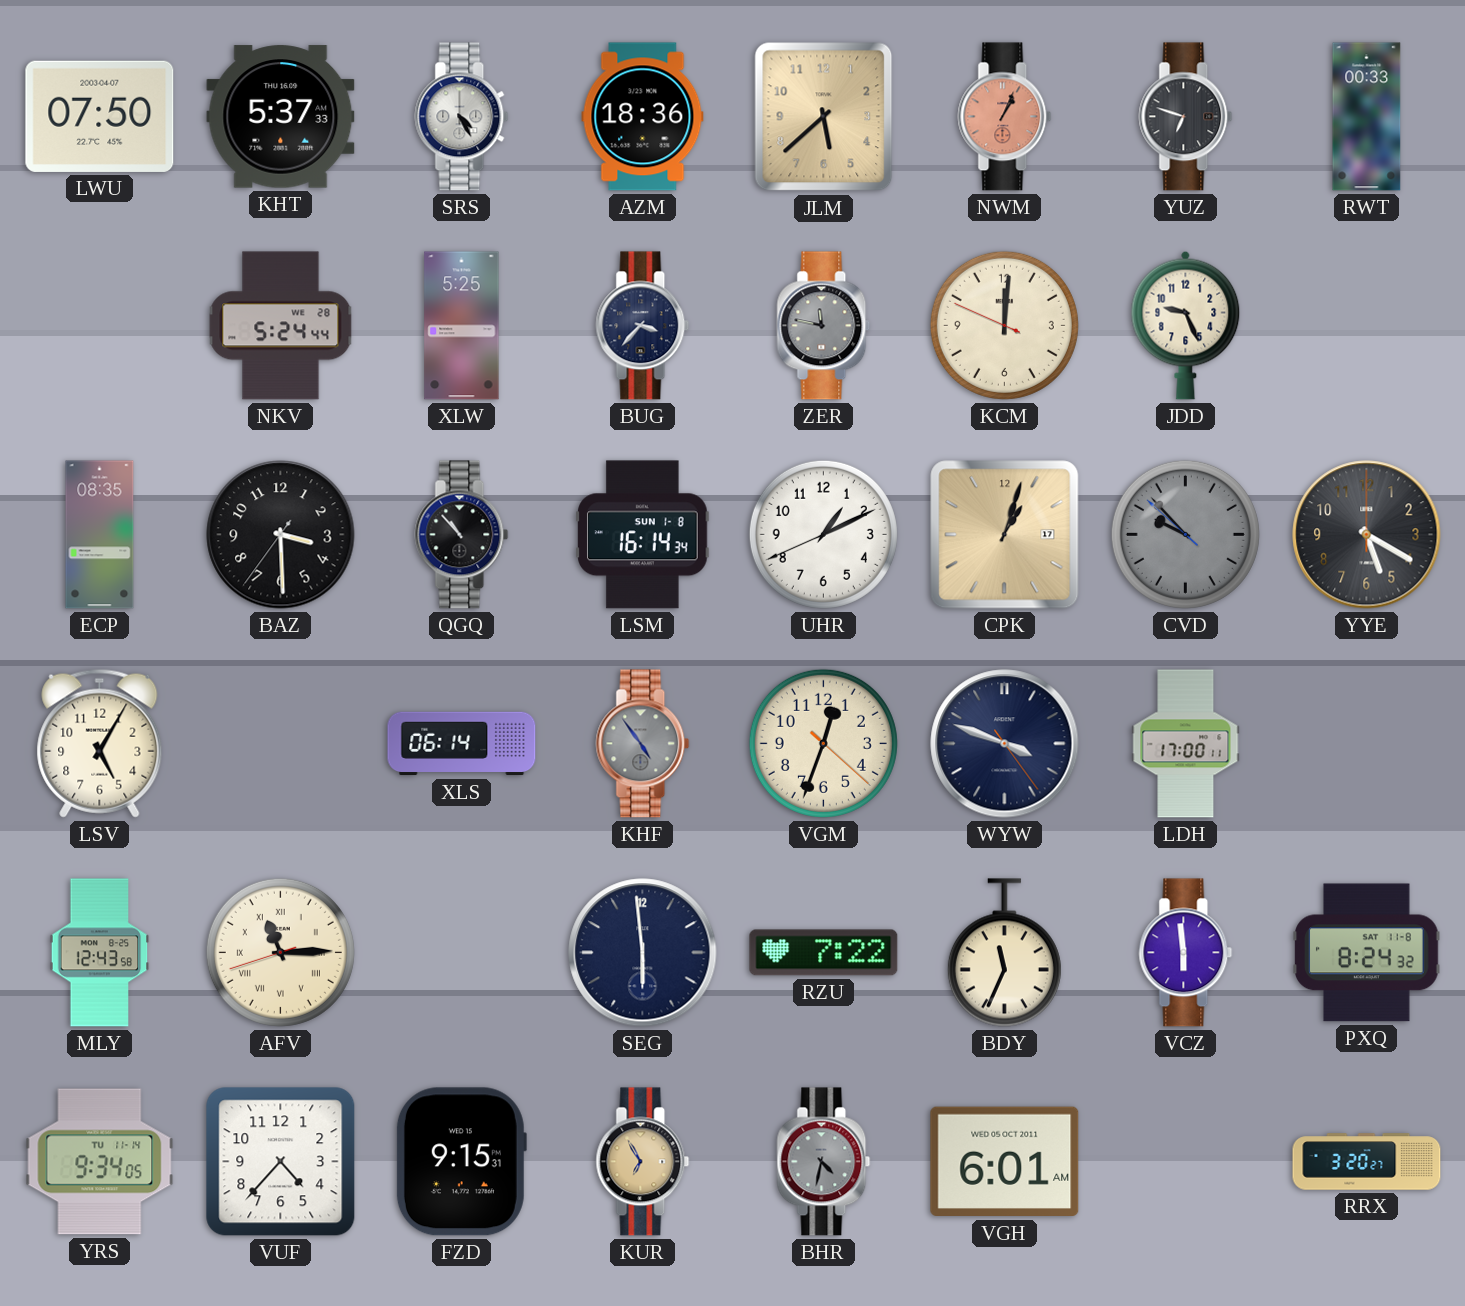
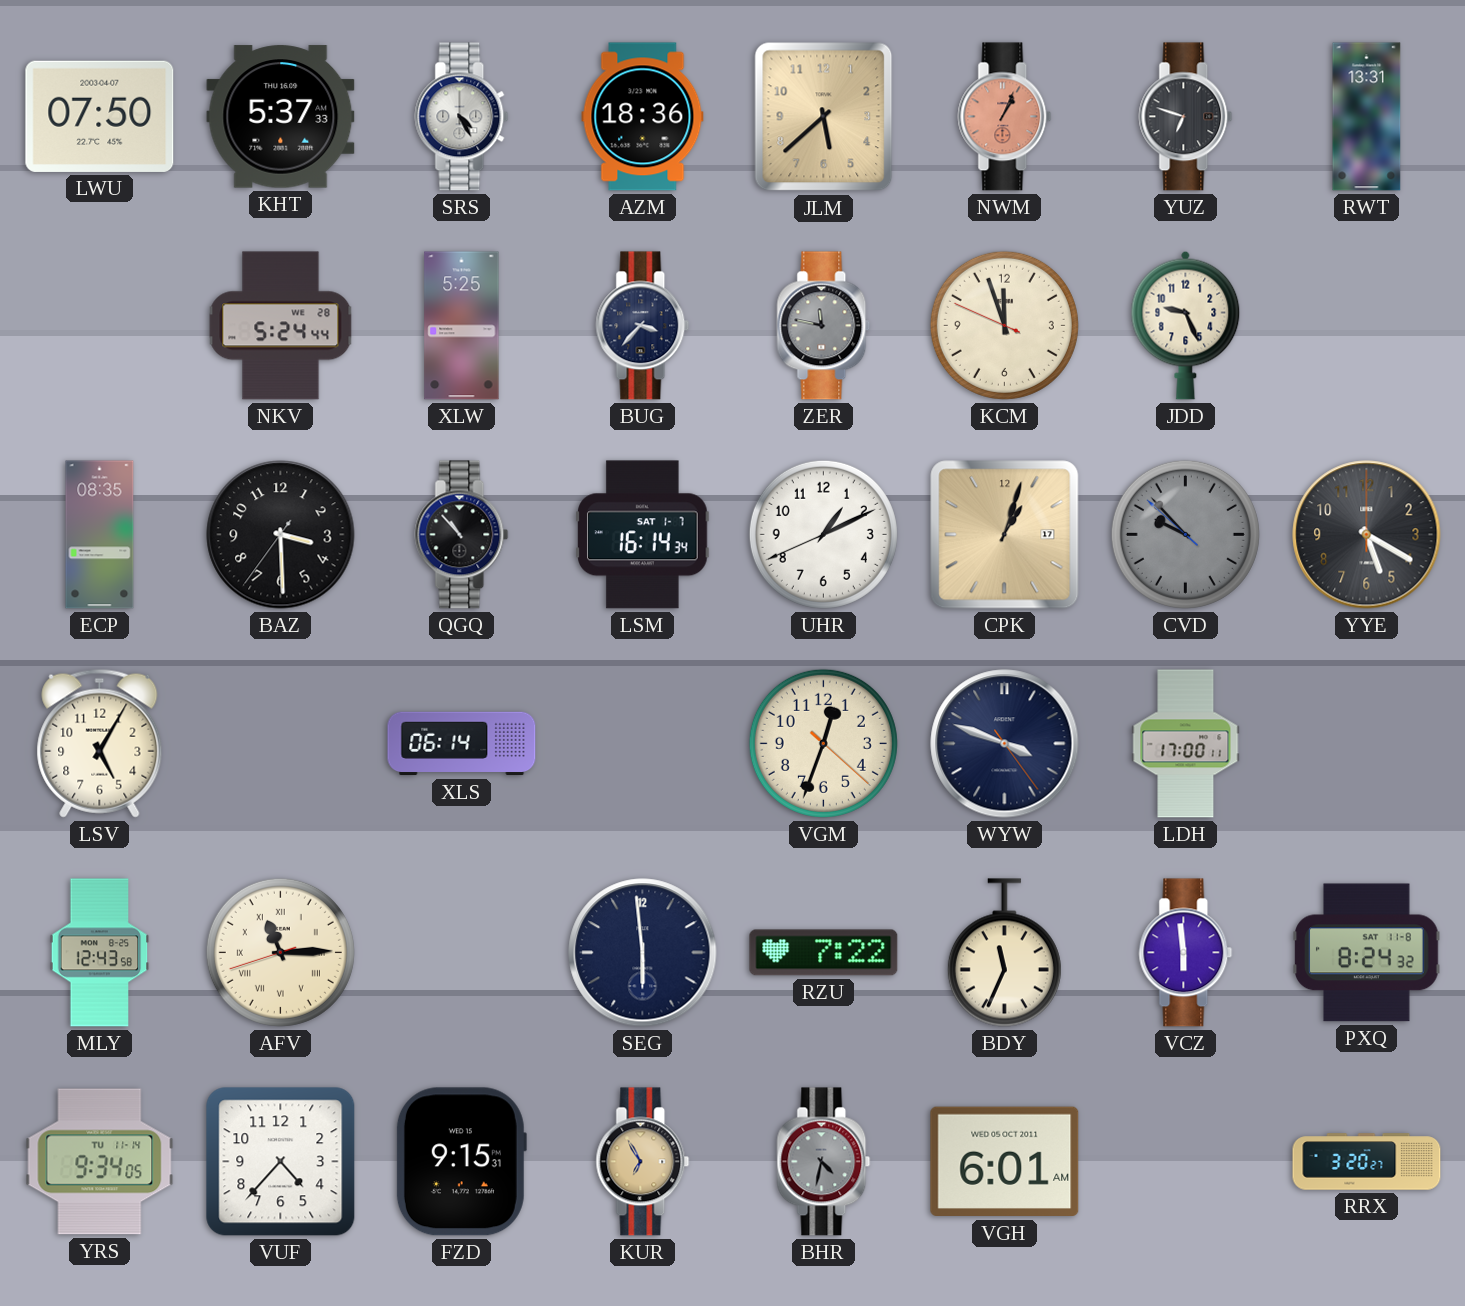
RWT: 00:33 -> 13:31
KCM: 12:00 -> 11:56
LSM date: SUN 1-8 -> SAT 1-7
KHF: 4:54 -> none
